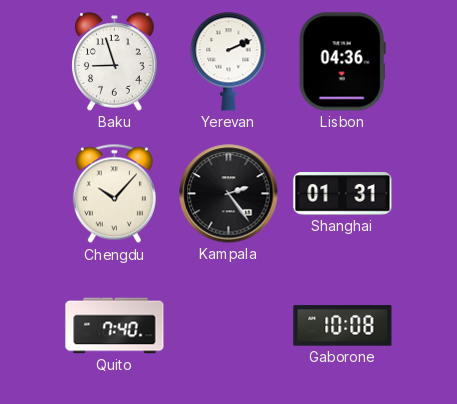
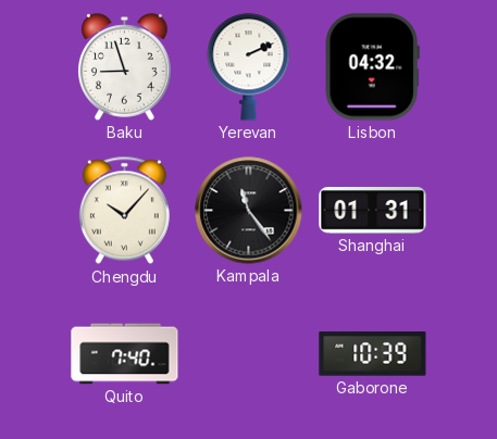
Lisbon: 04:36 -> 04:32
Kampala: 2:24 -> 11:24
Gaborone: 10:08 -> 10:39
